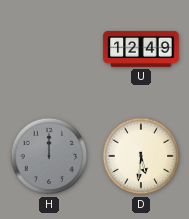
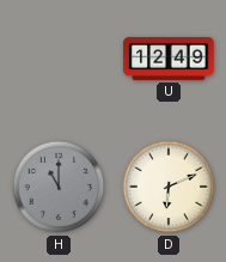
H: 12:00 -> 11:00
D: 5:31 -> 6:11
